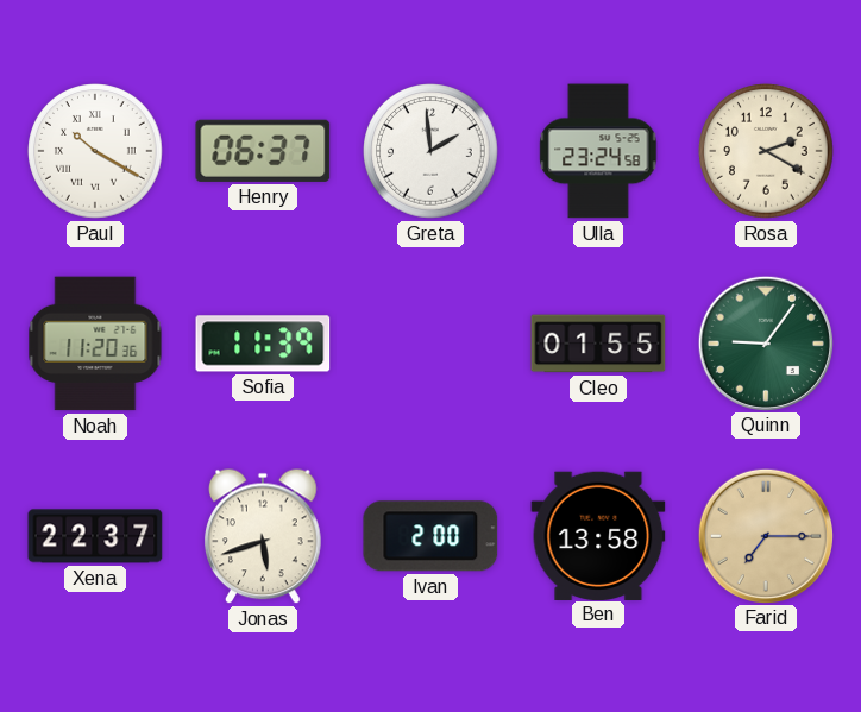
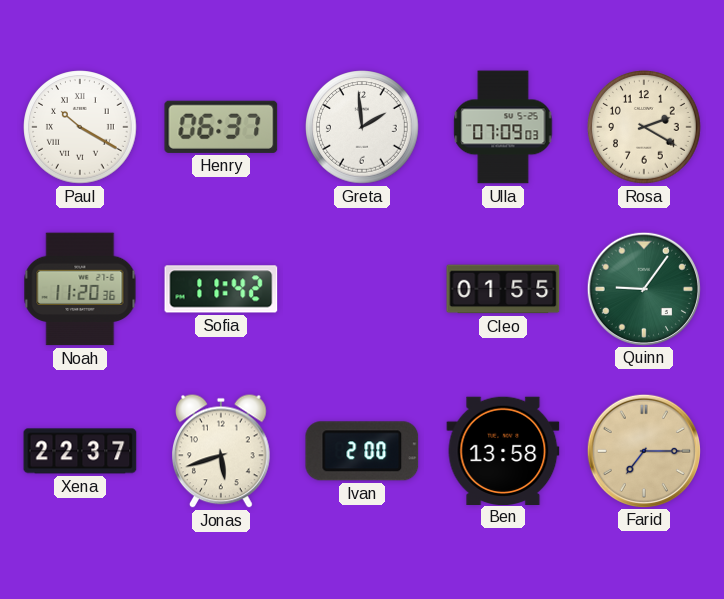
Ulla: 23:24 -> 07:09
Sofia: 11:39 -> 11:42
